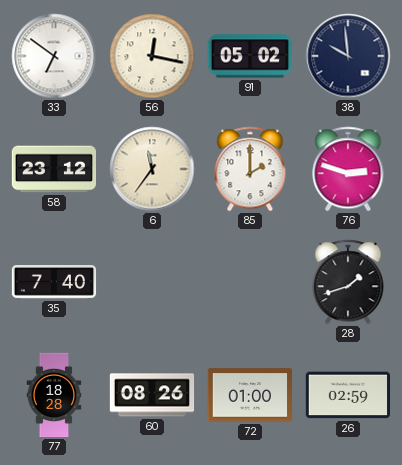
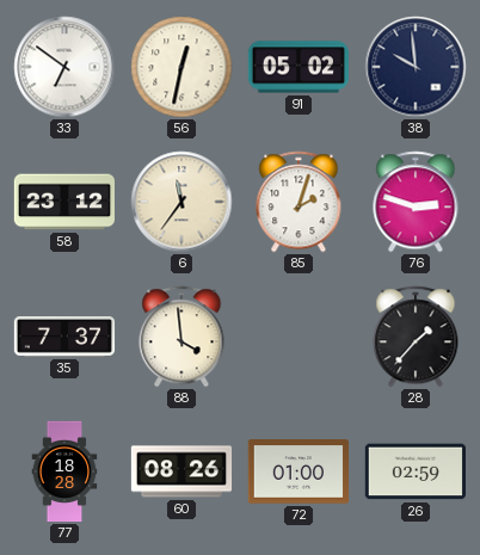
56: 12:17 -> 12:32
85: 2:00 -> 2:03
35: 7:40 -> 7:37
88: none -> 3:59
28: 1:42 -> 1:37
